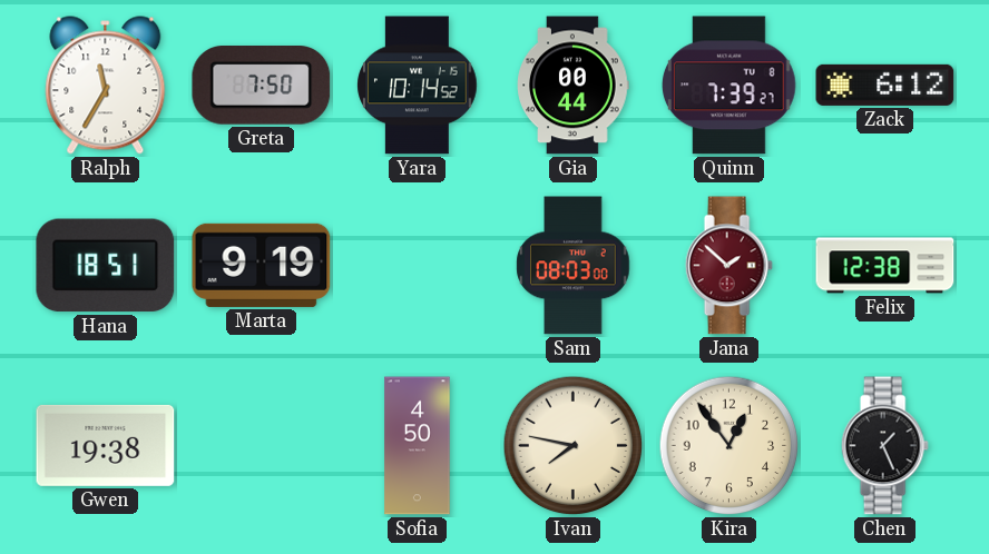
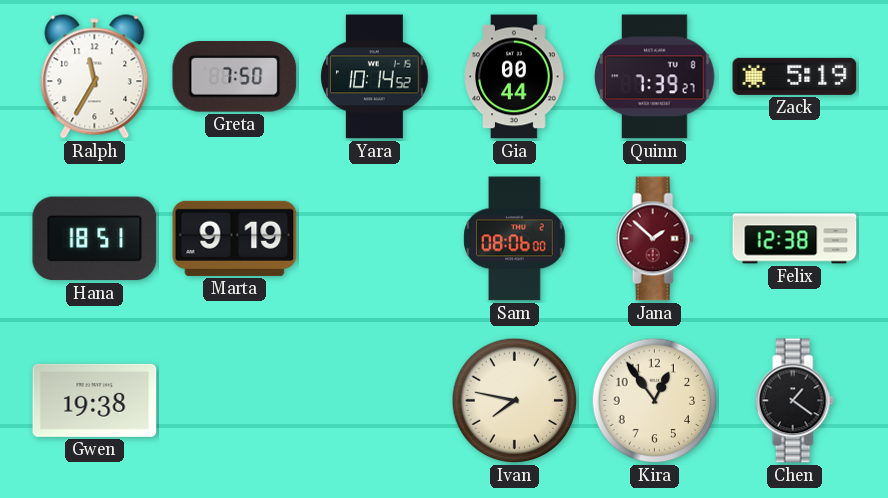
Zack: 6:12 -> 5:19
Sam: 08:03 -> 08:06
Sofia: 4:50 -> none
Chen: 1:26 -> 1:21
